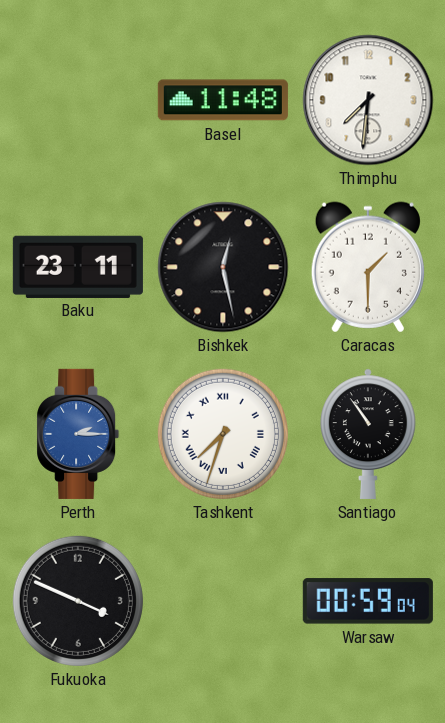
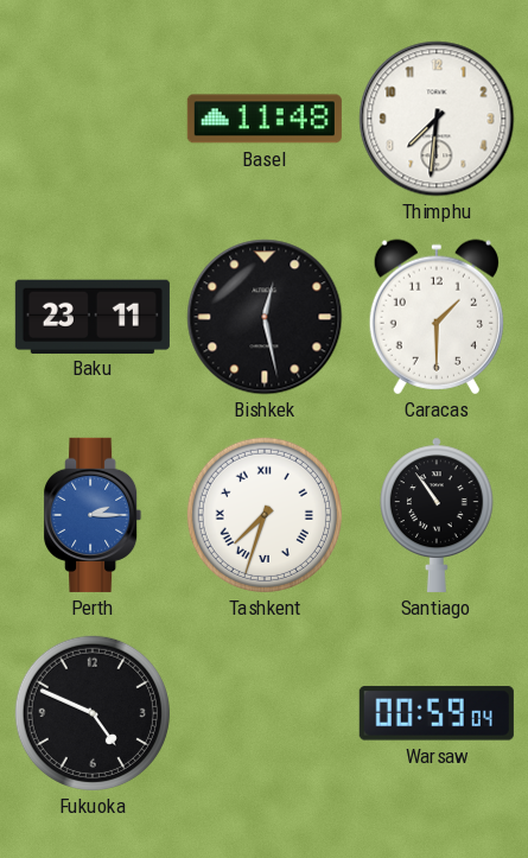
Fukuoka: 3:49 -> 4:49
